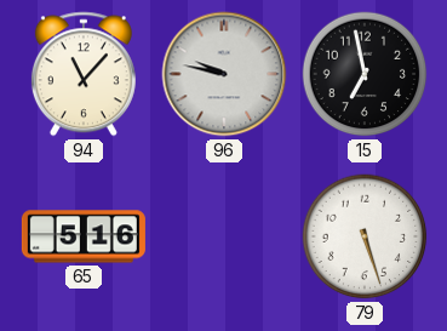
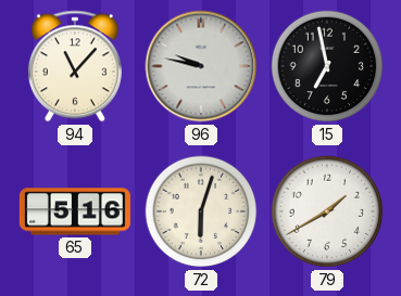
72: none -> 6:03
79: 5:27 -> 1:40
